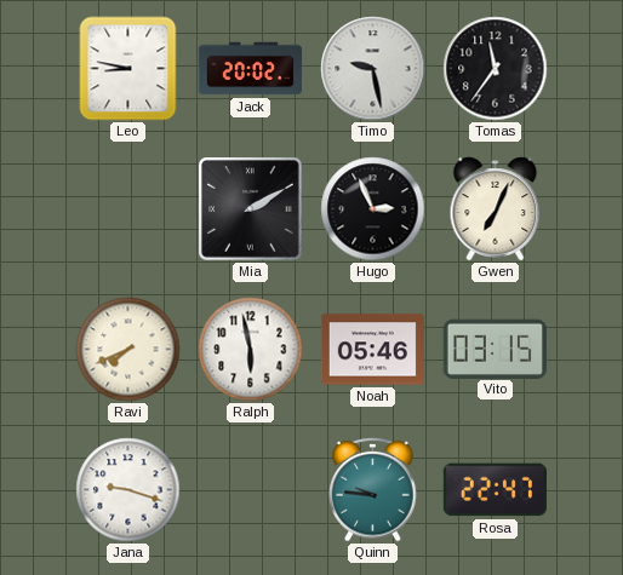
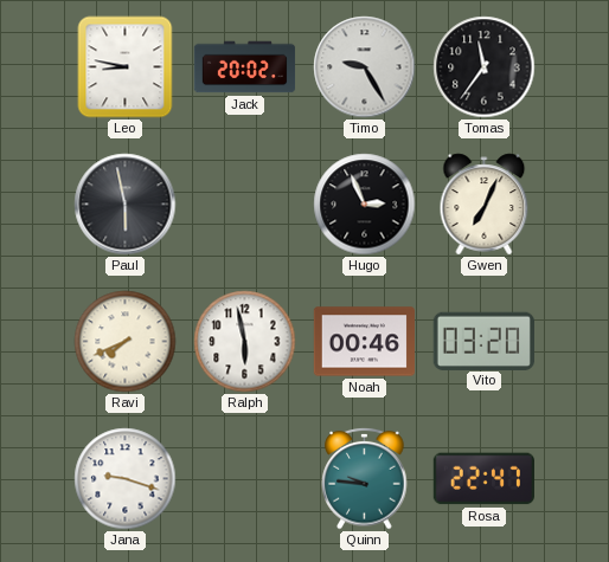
Timo: 9:28 -> 9:25
Paul: none -> 5:58
Mia: 2:10 -> none
Noah: 05:46 -> 00:46
Vito: 03:15 -> 03:20
